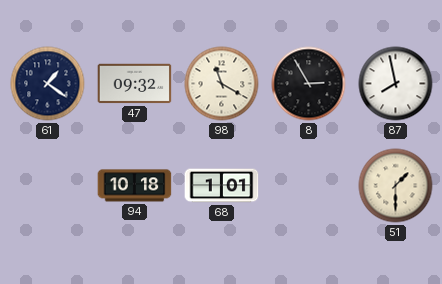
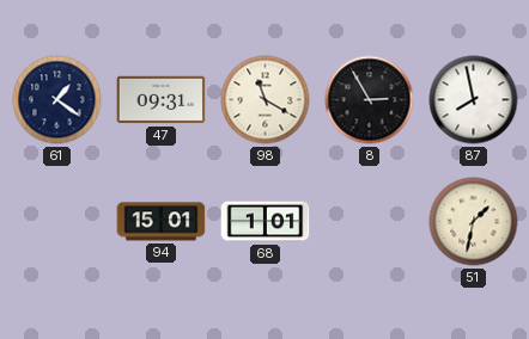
47: 09:32 -> 09:31
94: 10:18 -> 15:01
51: 1:30 -> 1:32
